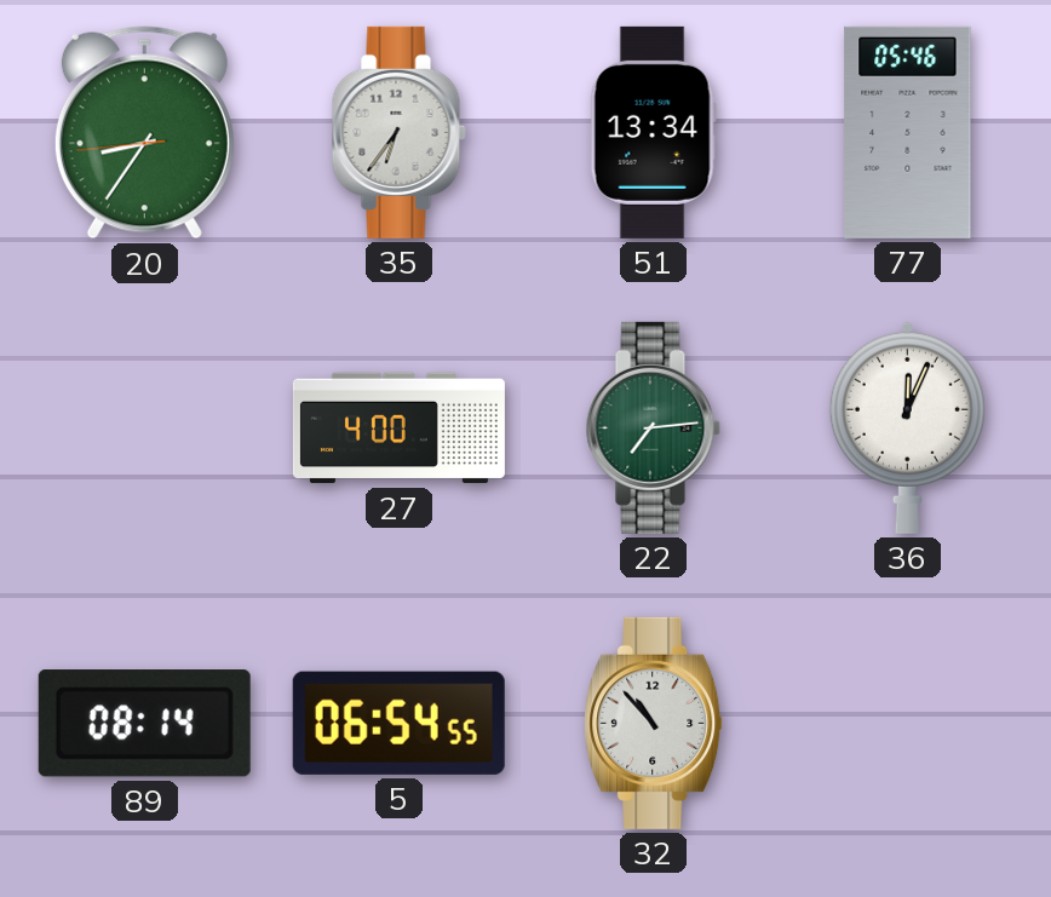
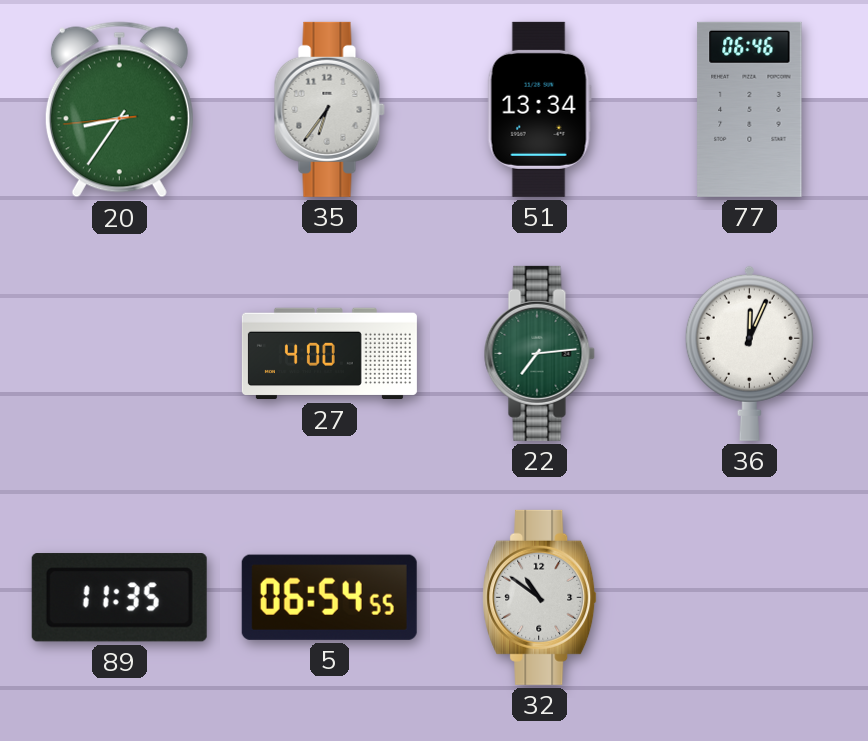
77: 05:46 -> 06:46
89: 08:14 -> 11:35
32: 10:53 -> 10:51
